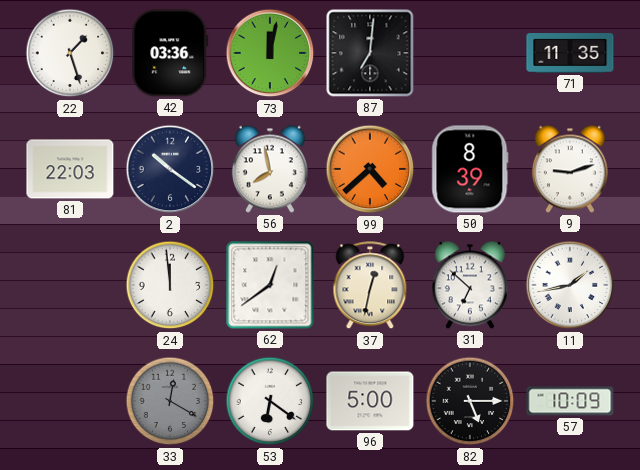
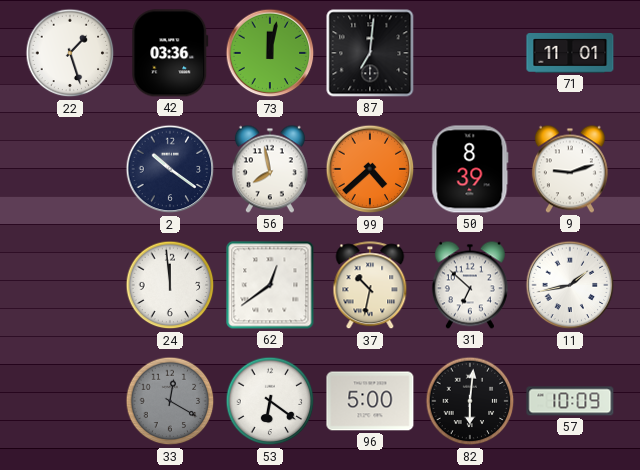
71: 11:35 -> 11:01
81: 22:03 -> none
37: 12:32 -> 10:32
82: 5:15 -> 6:01
